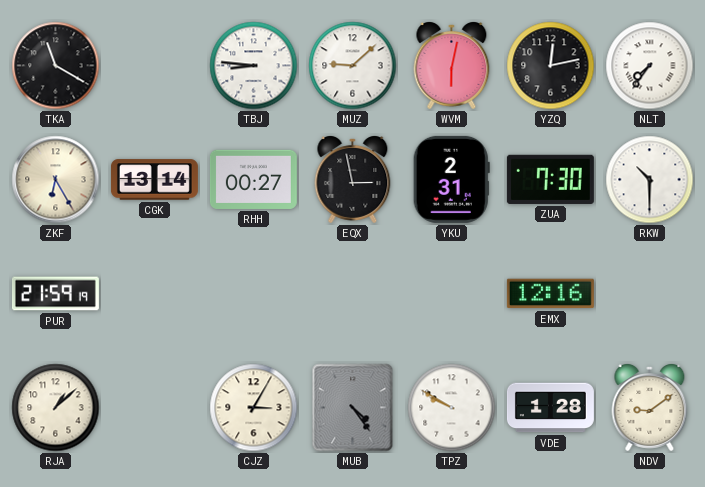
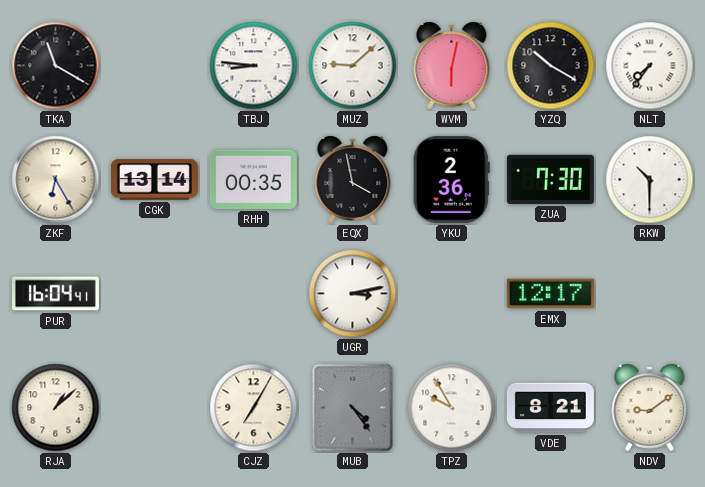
YZQ: 12:13 -> 10:20
RHH: 00:27 -> 00:35
EQX: 2:58 -> 3:58
YKU: 2:31 -> 2:36
PUR: 21:59 -> 16:04
UGR: none -> 3:13
EMX: 12:16 -> 12:17
CJZ: 3:05 -> 7:05
TPZ: 9:50 -> 9:55
VDE: 1:28 -> 8:21
